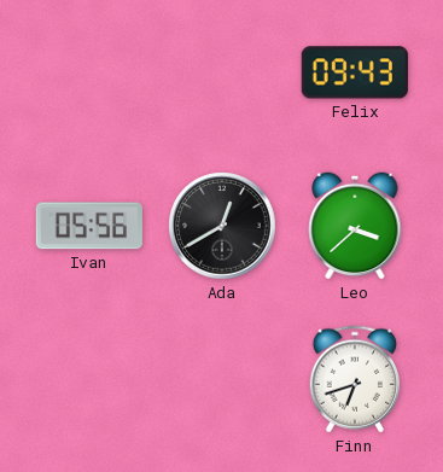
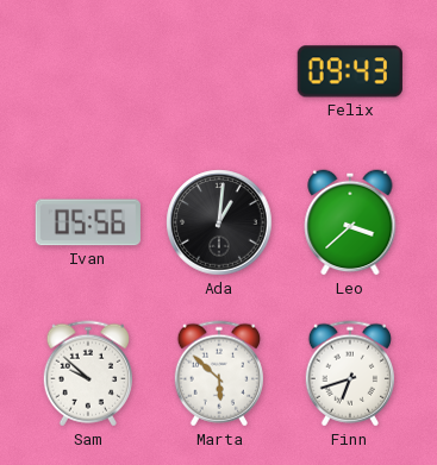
Ada: 12:40 -> 1:01
Sam: none -> 9:52
Marta: none -> 5:52
